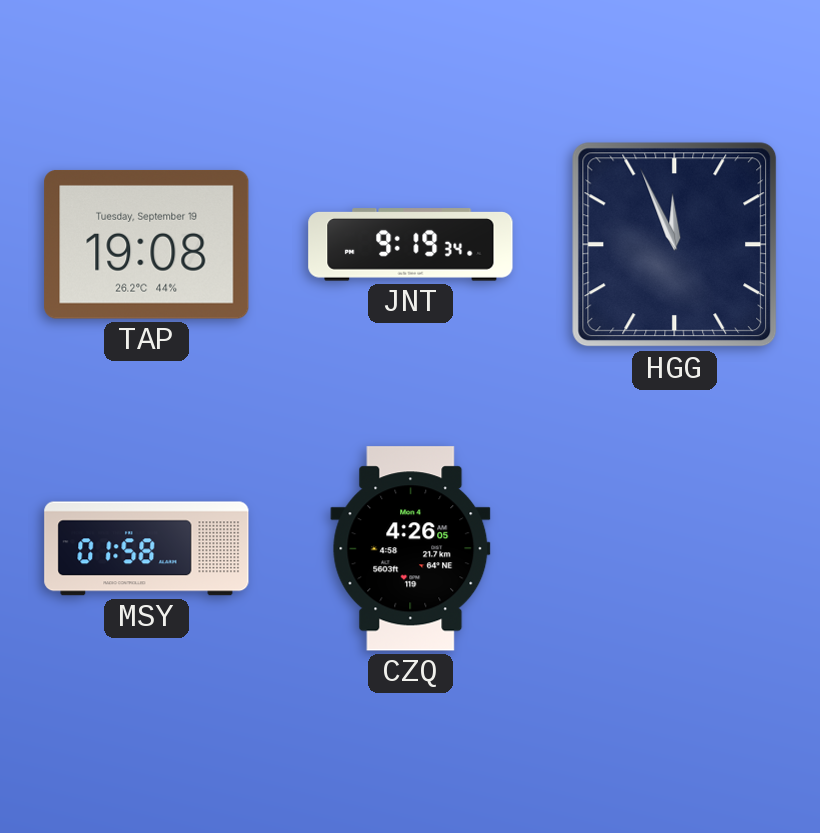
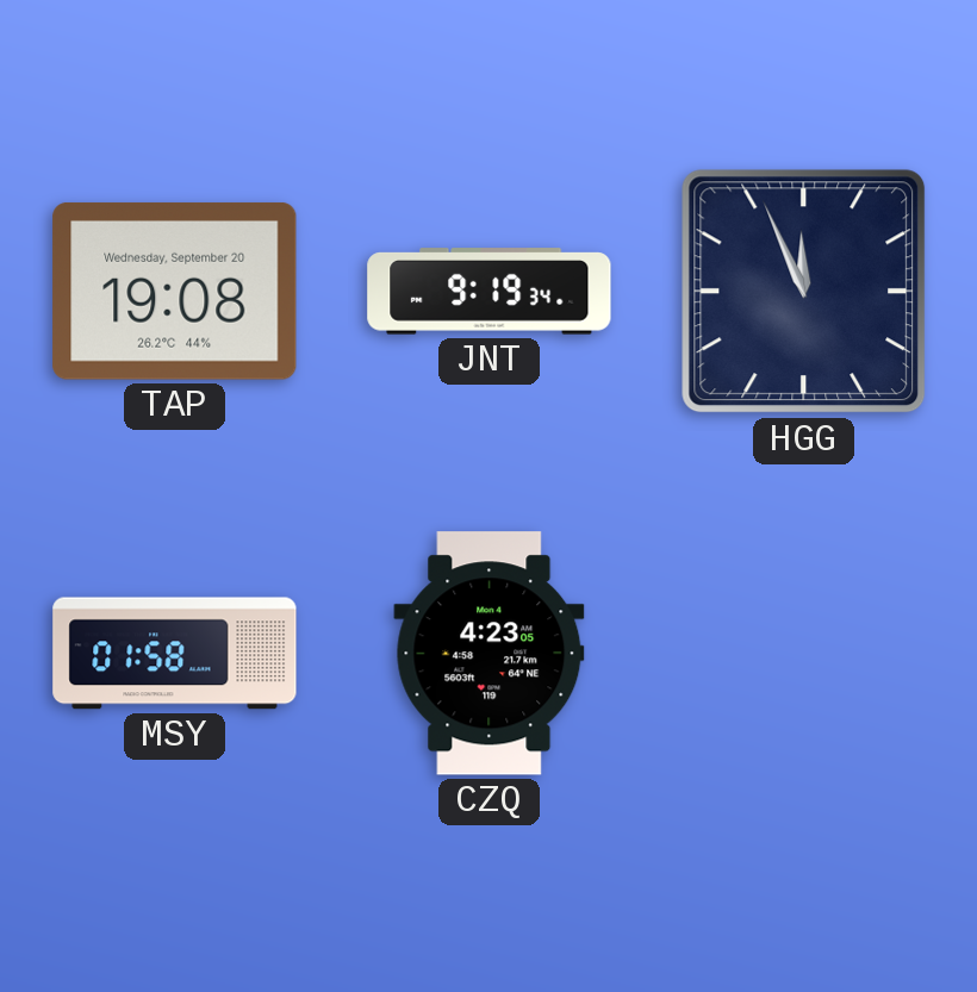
TAP date: Tuesday, September 19 -> Wednesday, September 20
CZQ: 4:26 -> 4:23
